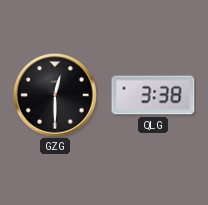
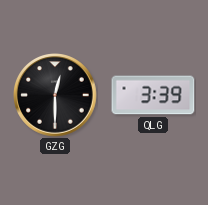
QLG: 3:38 -> 3:39
